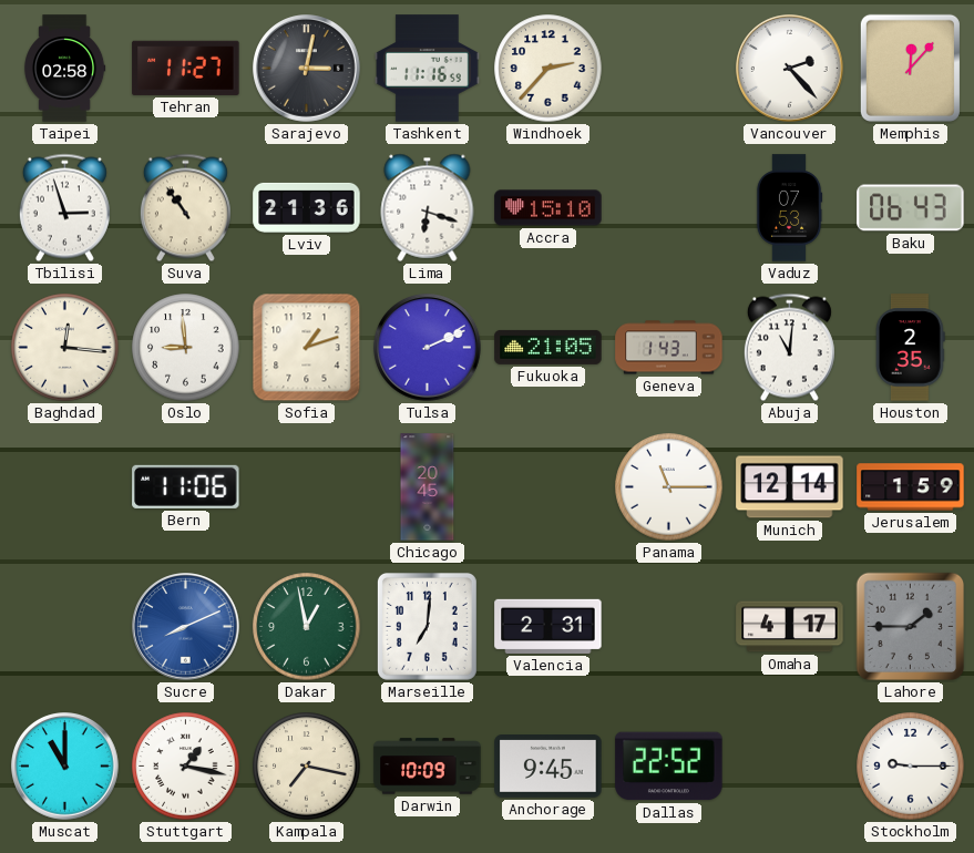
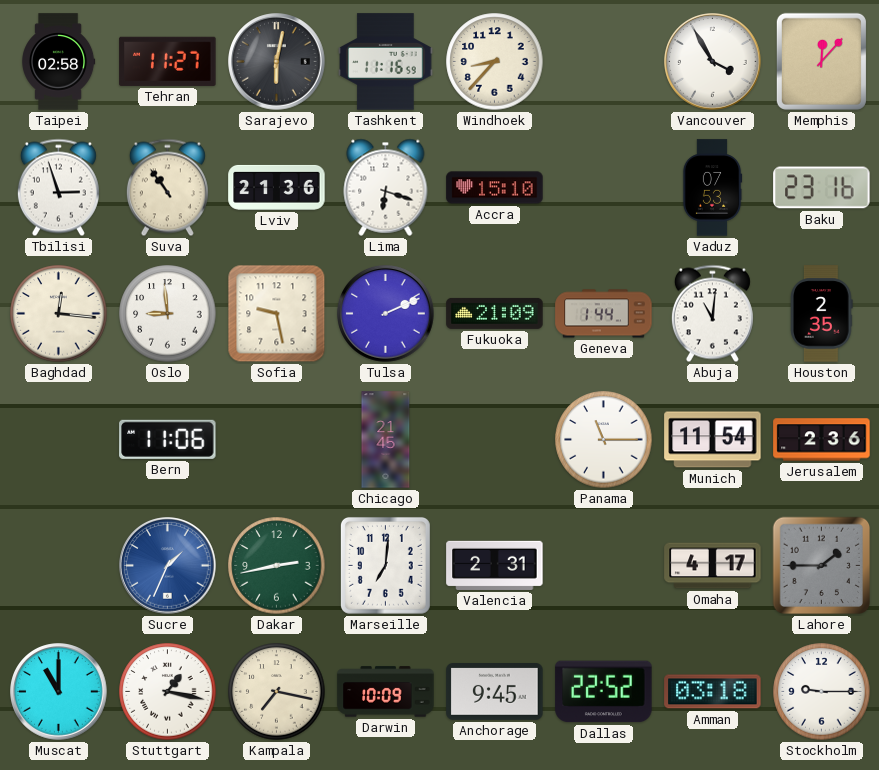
Sarajevo: 3:02 -> 6:02
Windhoek: 2:37 -> 8:37
Vancouver: 2:23 -> 3:55
Baku: 06:43 -> 23:16
Sofia: 1:12 -> 9:28
Fukuoka: 21:05 -> 21:09
Geneva: 1:43 -> 1:44
Chicago: 20:45 -> 21:45
Munich: 12:14 -> 11:54
Jerusalem: 1:59 -> 2:36
Sucre: 8:11 -> 1:34
Dakar: 12:58 -> 2:43
Amman: none -> 03:18
